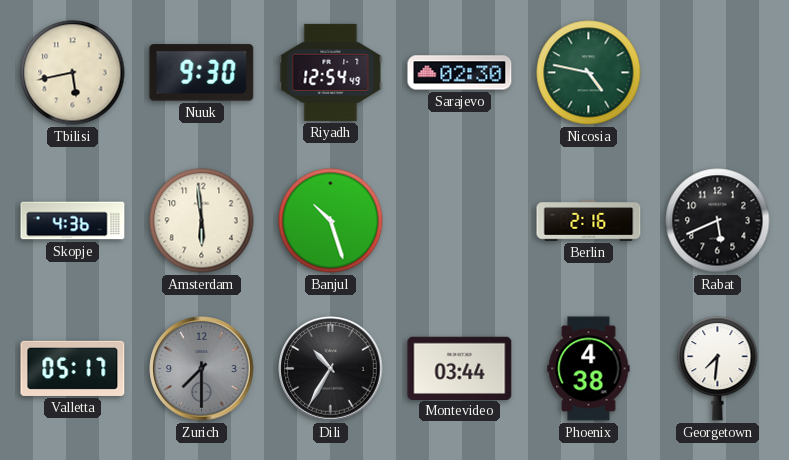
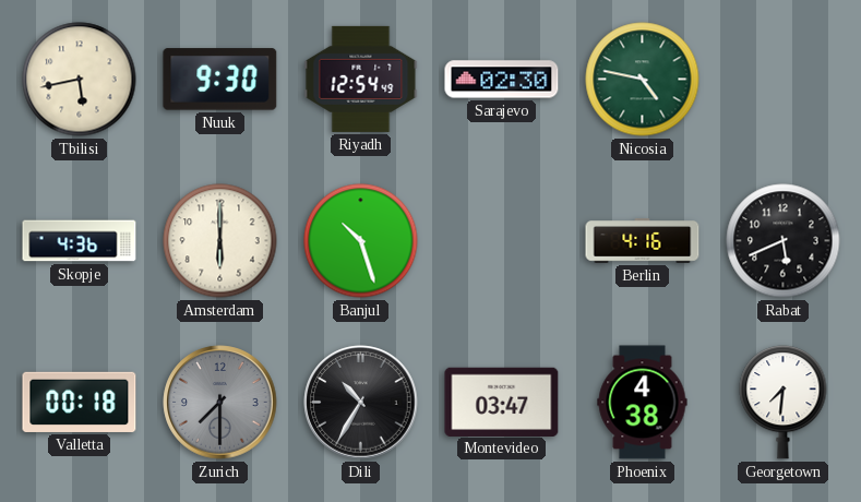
Amsterdam: 5:59 -> 6:00
Berlin: 2:16 -> 4:16
Valletta: 05:17 -> 00:18
Montevideo: 03:44 -> 03:47
